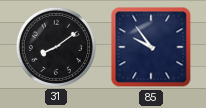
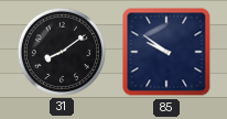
85: 9:54 -> 9:51
